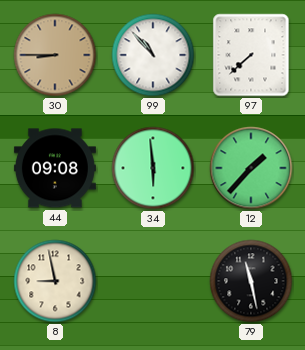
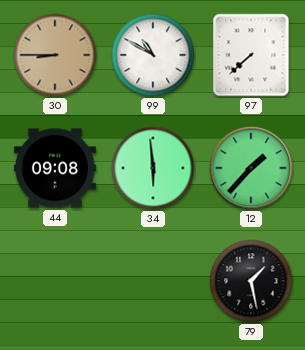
99: 10:53 -> 10:50
8: 8:58 -> none
79: 11:28 -> 1:28
